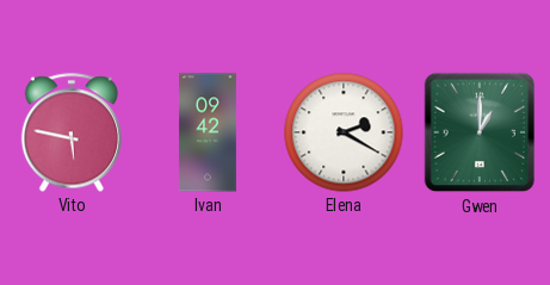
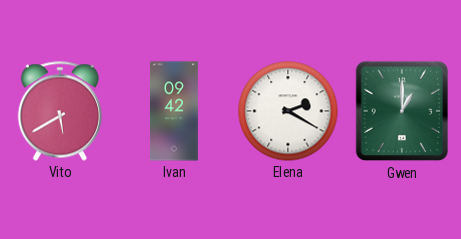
Vito: 5:47 -> 5:40
